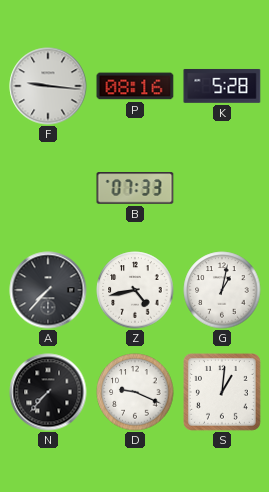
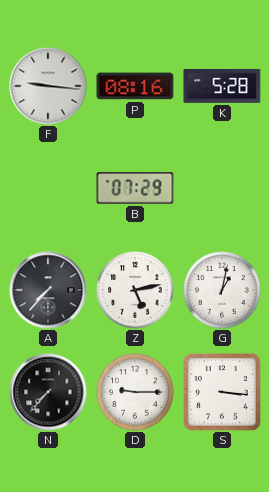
B: 07:33 -> 07:29
Z: 4:43 -> 5:13
D: 9:19 -> 9:15
S: 1:01 -> 3:16
